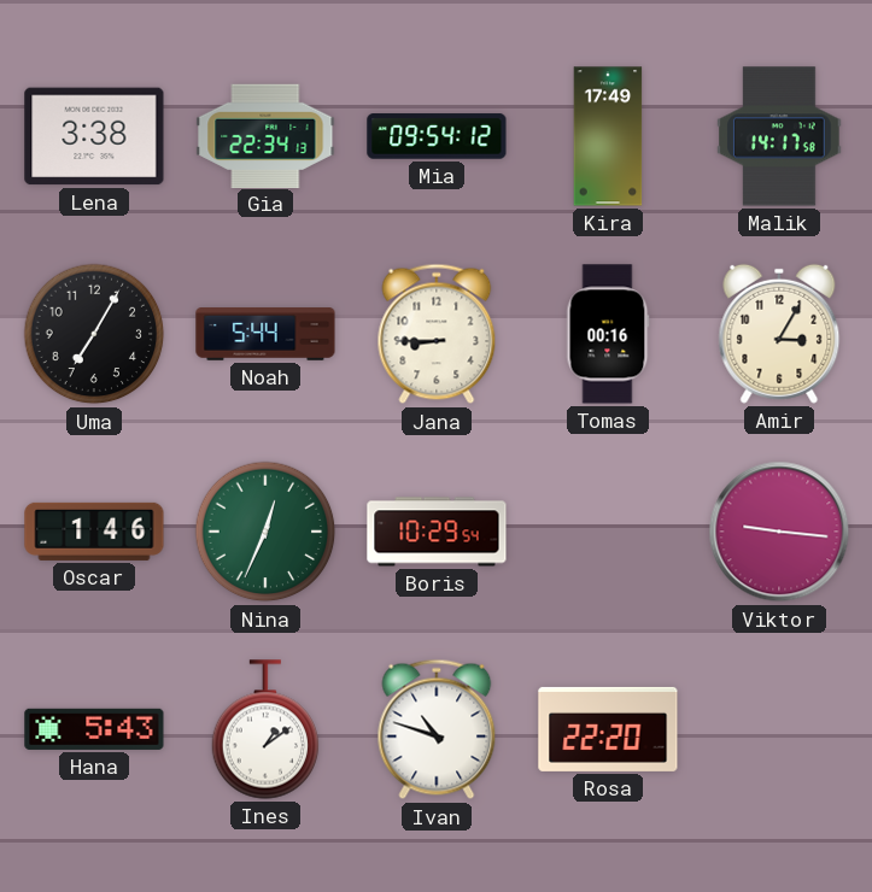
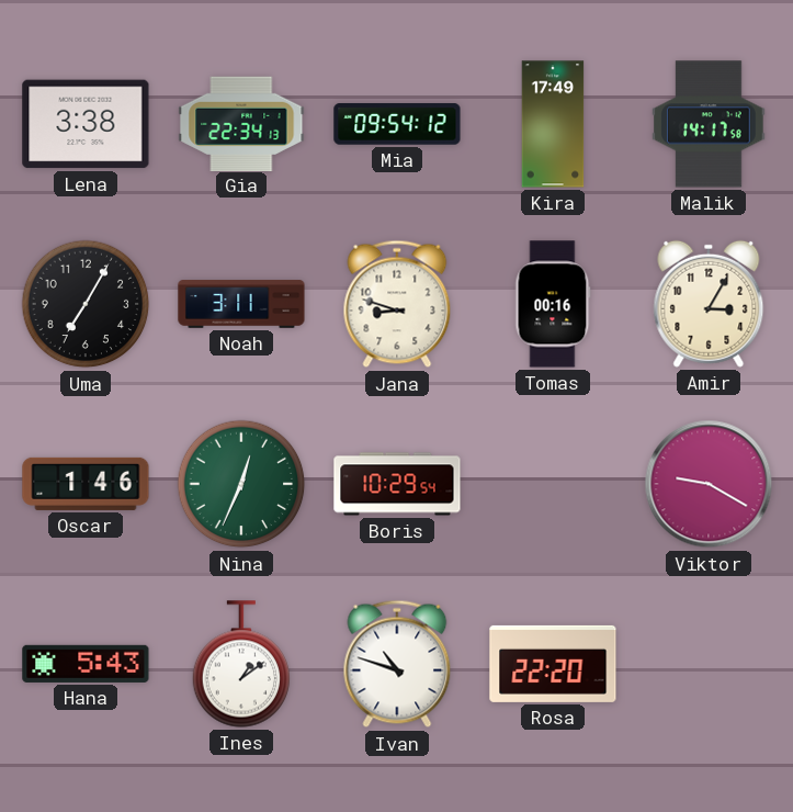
Noah: 5:44 -> 3:11
Jana: 8:45 -> 8:48
Viktor: 9:16 -> 9:20
